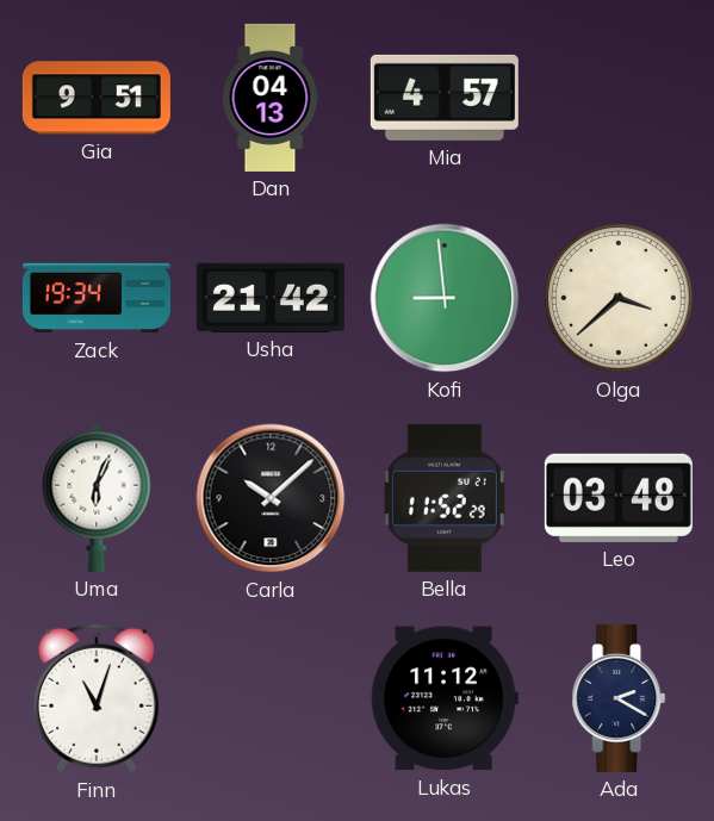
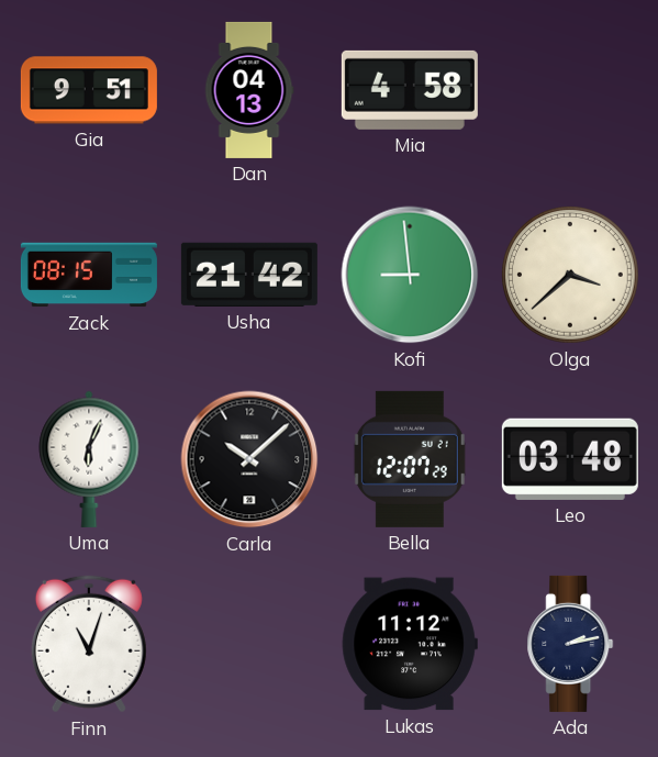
Mia: 4:57 -> 4:58
Zack: 19:34 -> 08:15
Bella: 11:52 -> 12:07
Ada: 2:20 -> 2:13
